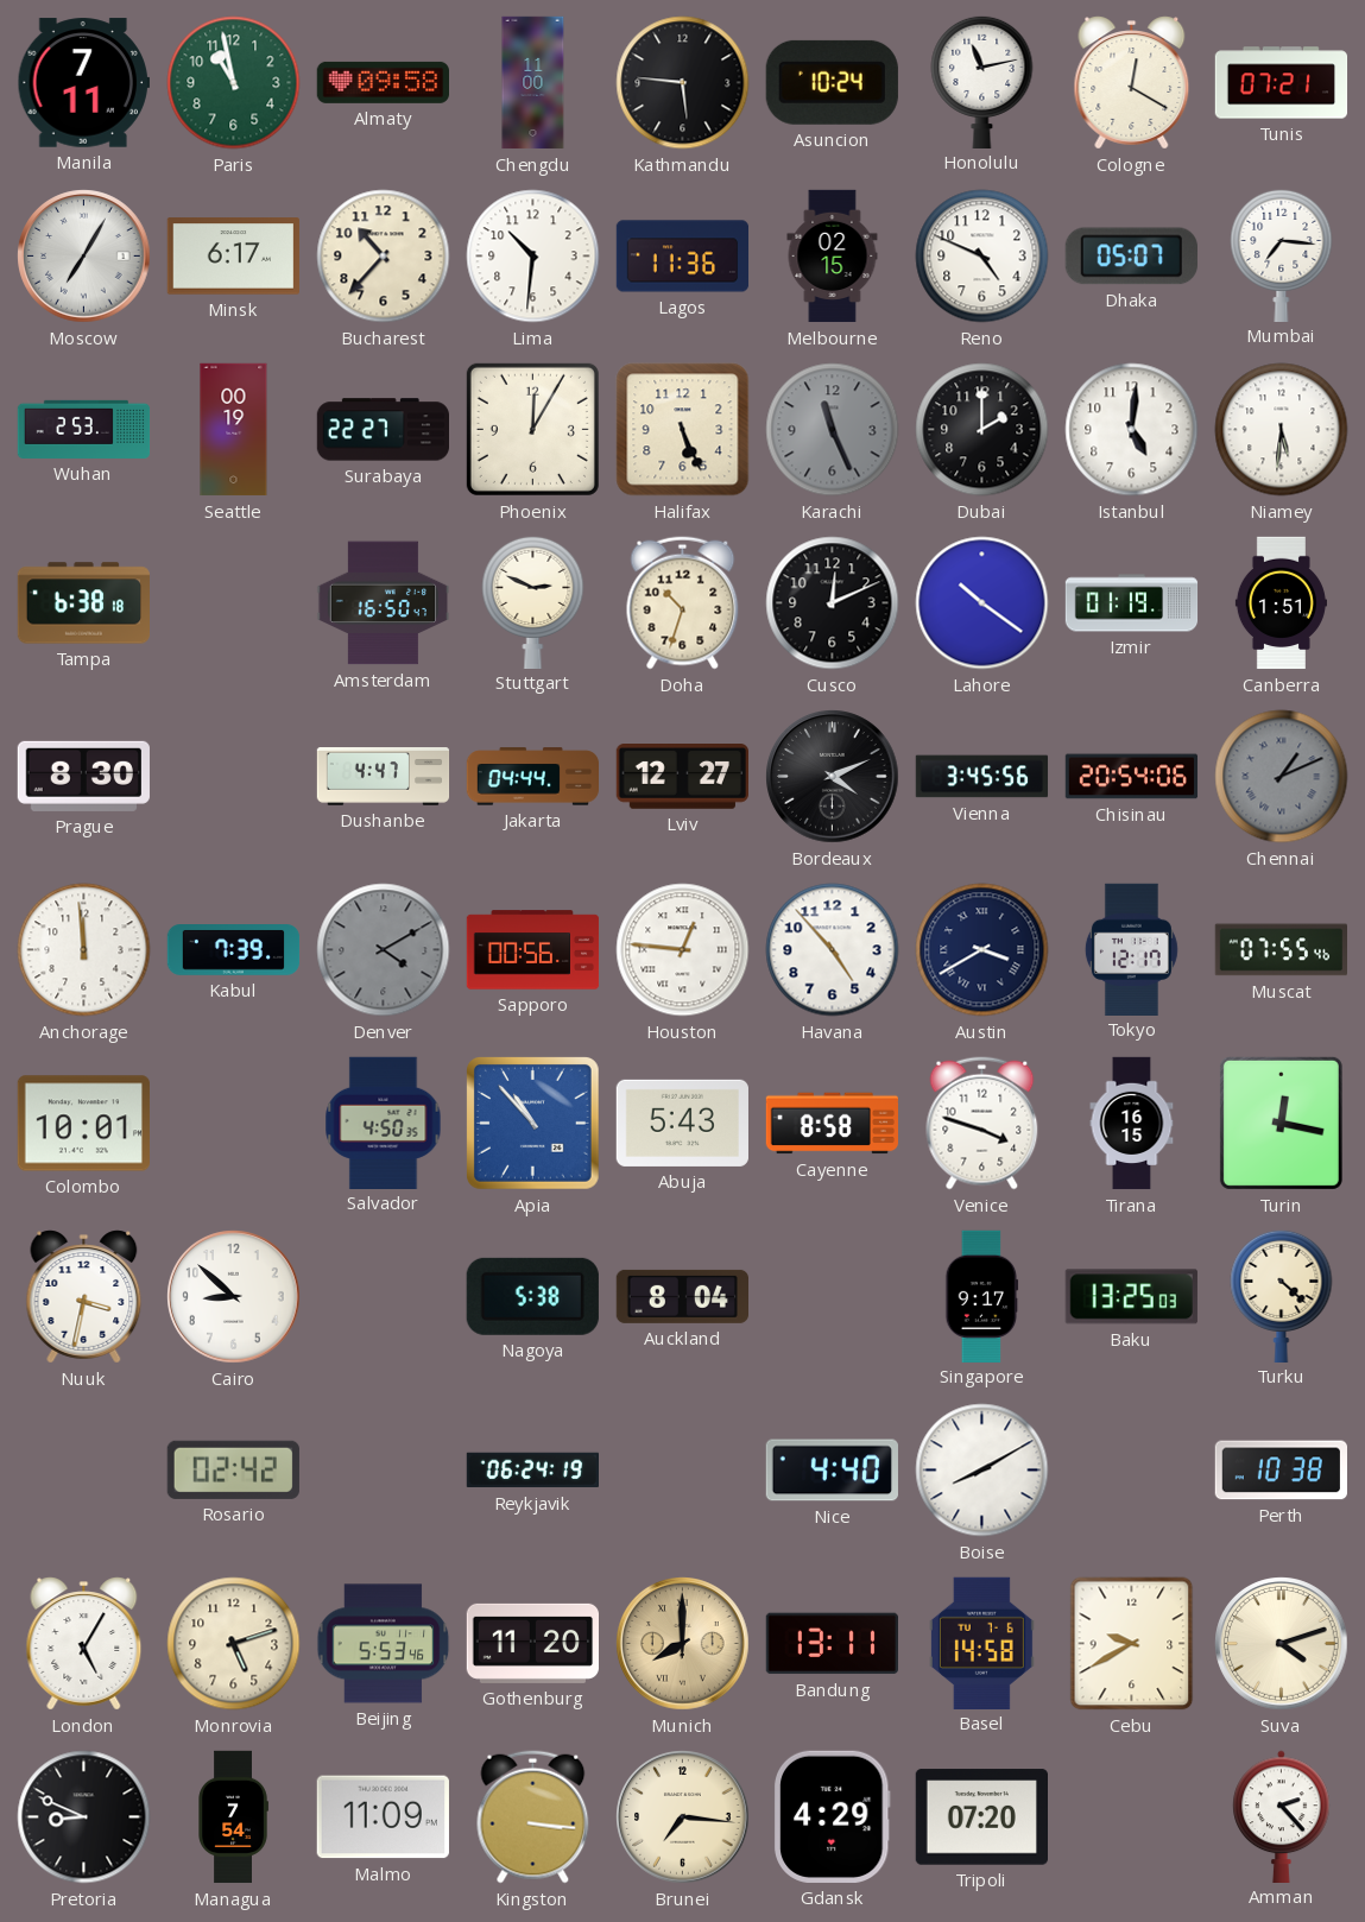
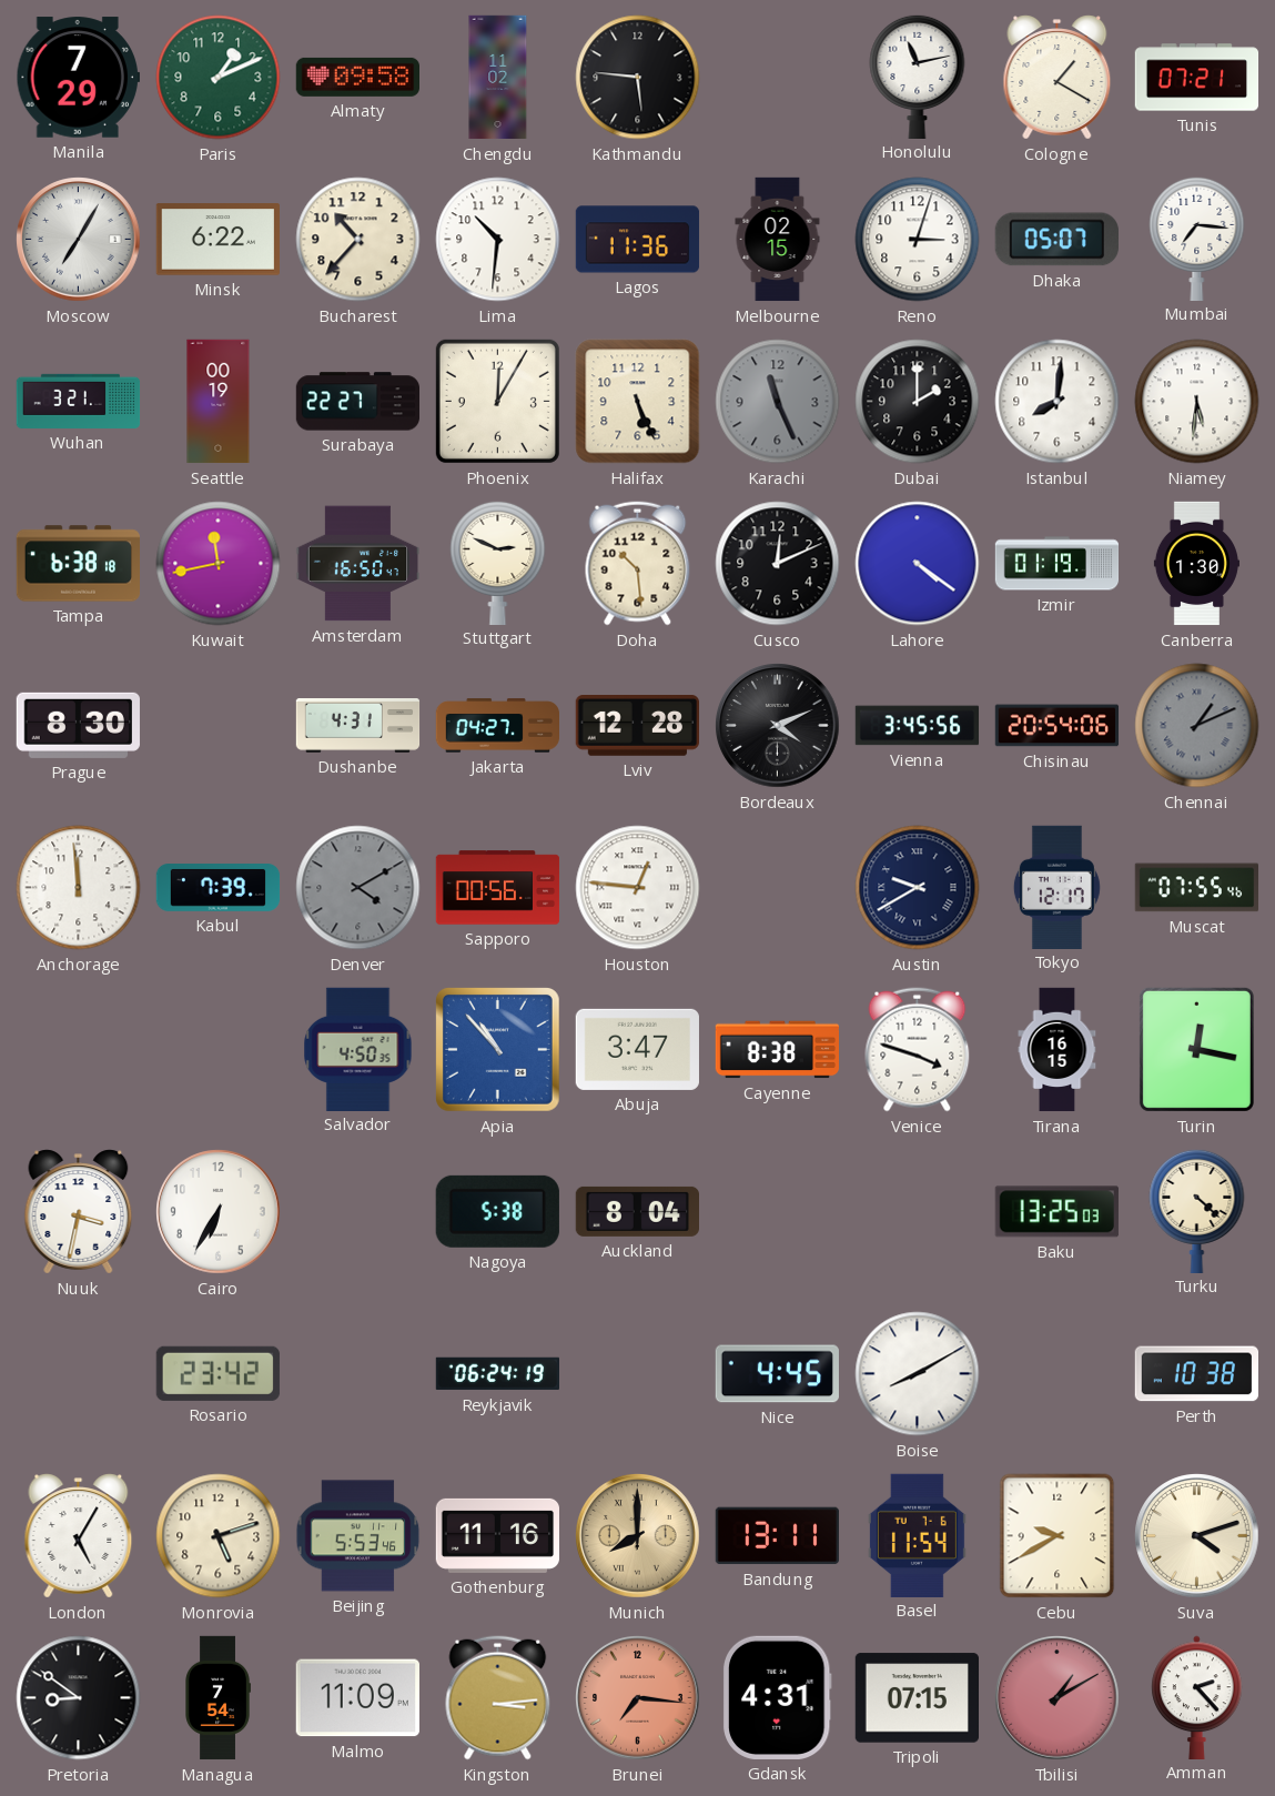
Manila: 7:11 -> 7:29
Paris: 10:58 -> 1:11
Chengdu: 11:00 -> 11:02
Asuncion: 10:24 -> none
Cologne: 12:20 -> 1:20
Minsk: 6:17 -> 6:22
Reno: 4:49 -> 3:03
Wuhan: 2:53 -> 3:21
Istanbul: 5:01 -> 8:01
Kuwait: none -> 11:43
Doha: 10:33 -> 10:29
Lahore: 10:21 -> 4:21
Canberra: 1:51 -> 1:30
Dushanbe: 4:47 -> 4:31
Jakarta: 04:44 -> 04:27
Lviv: 12:27 -> 12:28
Havana: 4:53 -> none
Austin: 3:40 -> 9:40
Colombo: 10:01 -> none
Abuja: 5:43 -> 3:47
Cayenne: 8:58 -> 8:38
Cairo: 8:52 -> 6:35
Singapore: 9:17 -> none
Rosario: 02:42 -> 23:42
Nice: 4:40 -> 4:45
Gothenburg: 11:20 -> 11:16
Basel: 14:58 -> 11:54
Pretoria: 8:49 -> 8:51
Kingston: 3:16 -> 3:14
Brunei dial: cream -> salmon
Gdansk: 4:29 -> 4:31
Tripoli: 07:20 -> 07:15
Tbilisi: none -> 1:10
